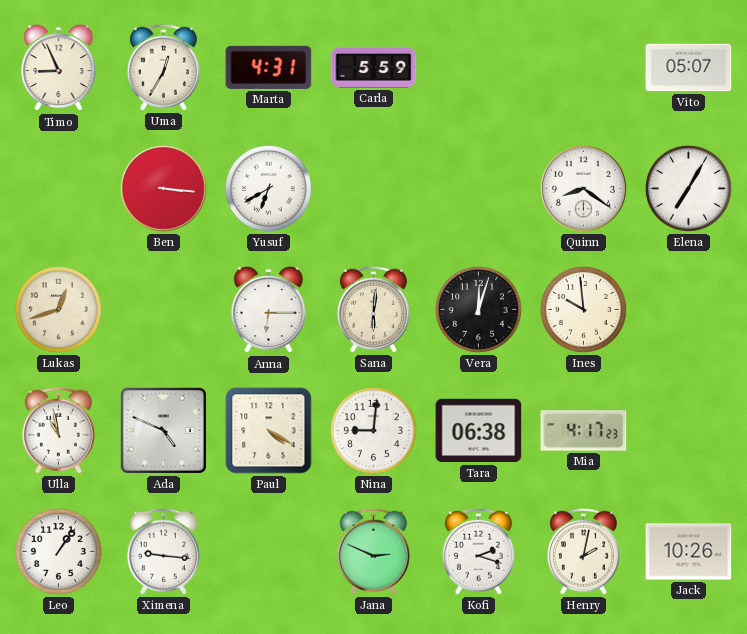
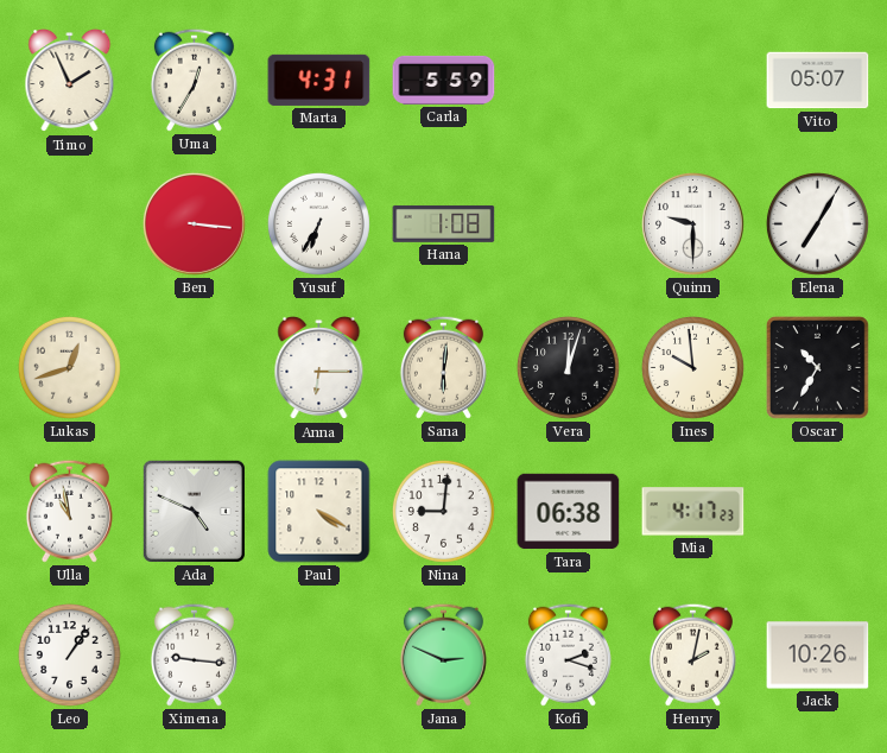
Timo: 8:56 -> 1:56
Yusuf: 6:40 -> 6:35
Hana: none -> 1:08
Quinn: 8:21 -> 9:30
Oscar: none -> 10:35
